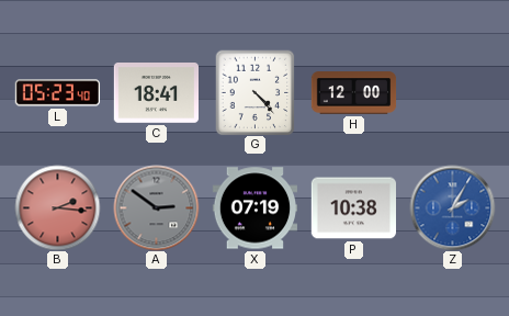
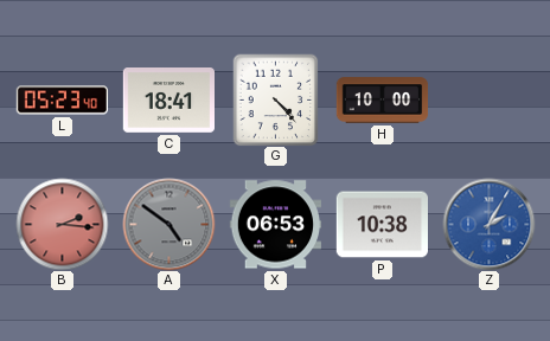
H: 12:00 -> 10:00
A: 2:51 -> 4:51
X: 07:19 -> 06:53
